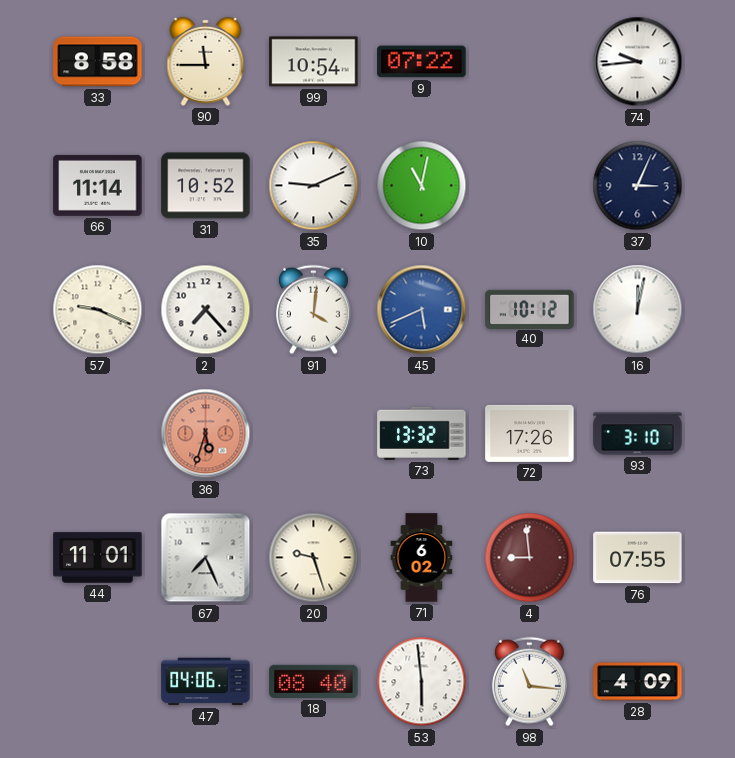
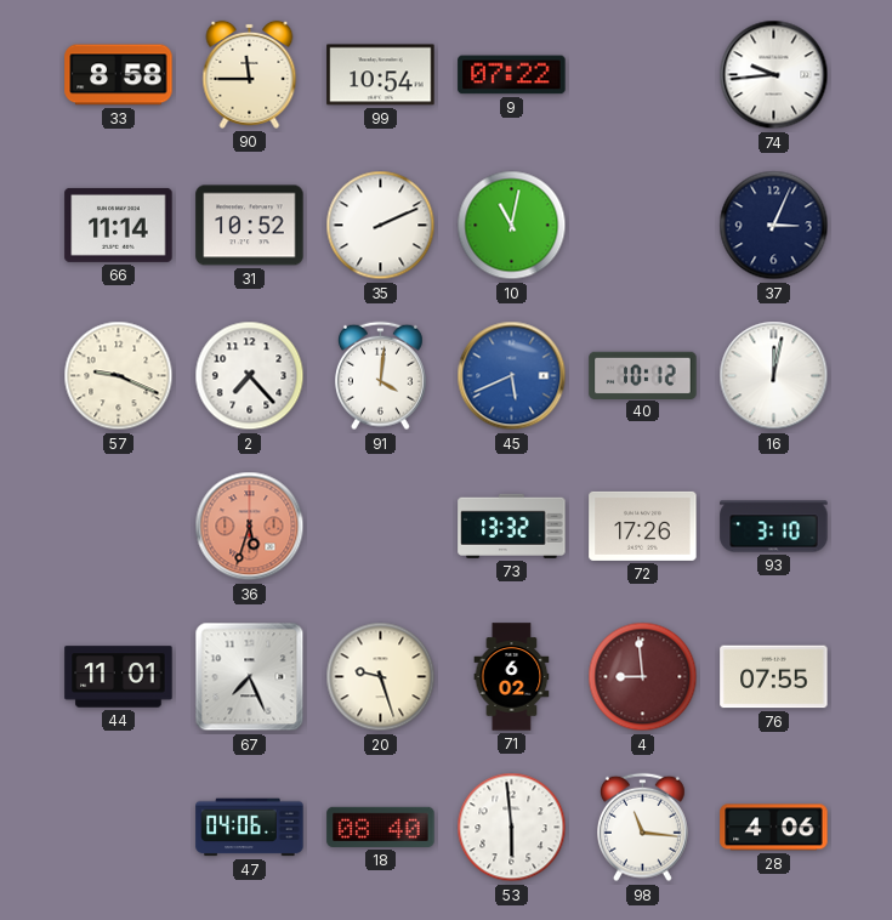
35: 9:11 -> 2:11
28: 4:09 -> 4:06
